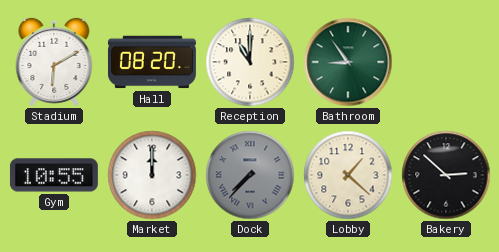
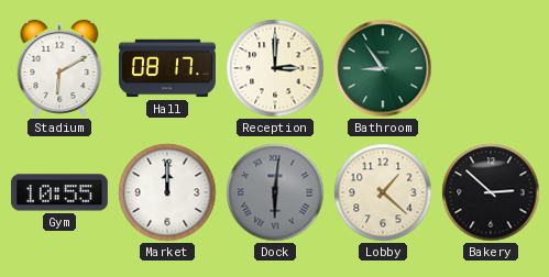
Hall: 08:20 -> 08:17
Reception: 11:00 -> 3:00
Dock: 7:37 -> 6:01
